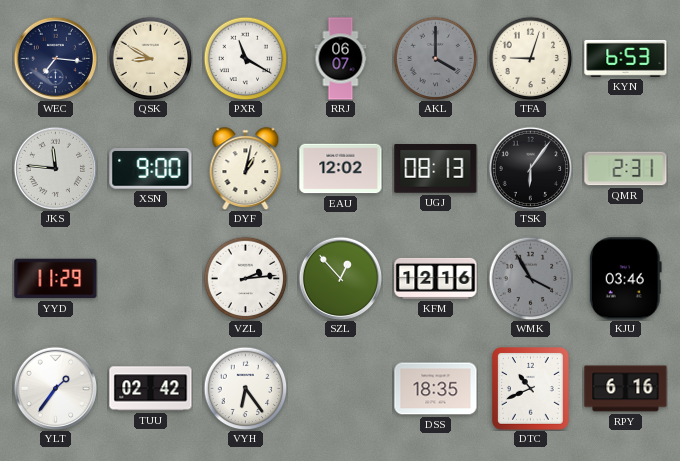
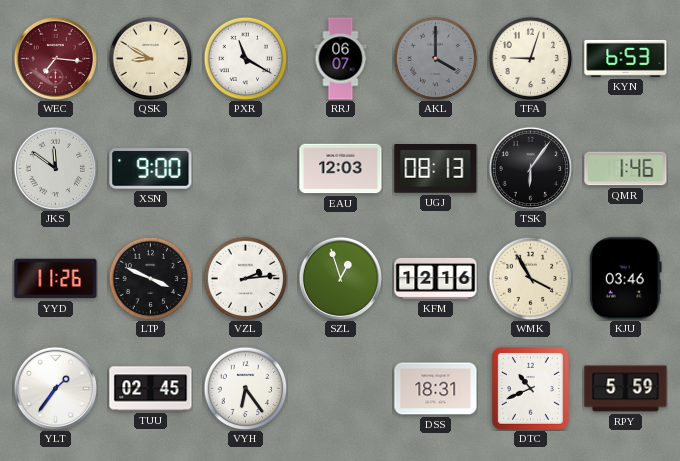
WEC dial: navy -> burgundy
JKS: 11:46 -> 11:51
DYF: 1:02 -> none
EAU: 12:02 -> 12:03
QMR: 2:31 -> 1:46
YYD: 11:29 -> 11:26
LTP: none -> 3:49
SZL: 12:53 -> 12:57
WMK dial: grey -> cream
TUU: 02:42 -> 02:45
DSS: 18:35 -> 18:31
RPY: 6:16 -> 5:59
